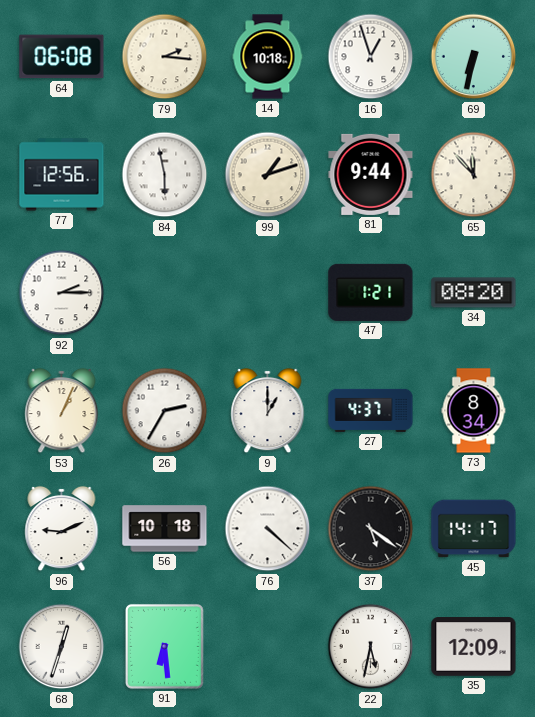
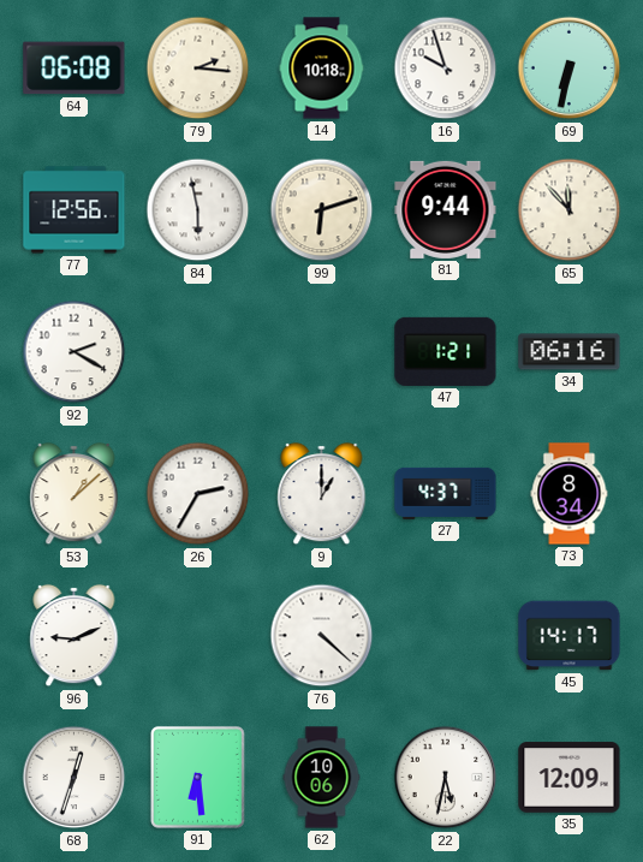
16: 12:57 -> 9:57
99: 1:12 -> 6:12
92: 2:15 -> 2:20
34: 08:20 -> 06:16
53: 1:04 -> 1:08
56: 10:18 -> none
37: 5:21 -> none
62: none -> 10:06
